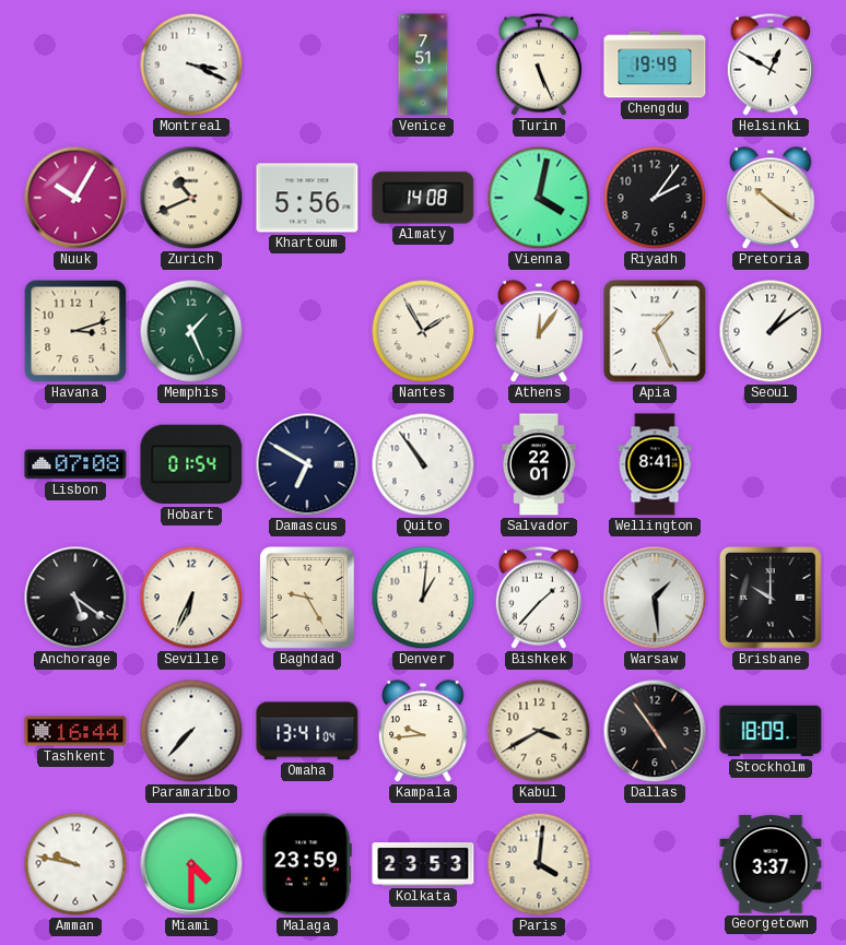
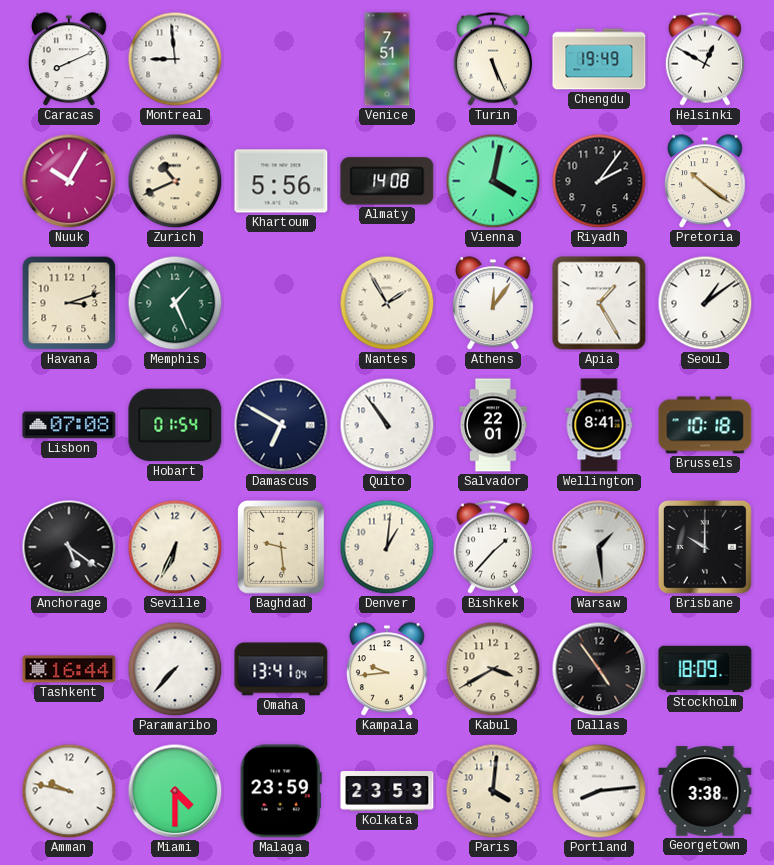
Caracas: none -> 8:11
Montreal: 3:19 -> 8:59
Apia: 1:26 -> 1:25
Brussels: none -> 10:18
Baghdad: 9:25 -> 9:29
Portland: none -> 8:14
Georgetown: 3:37 -> 3:38
